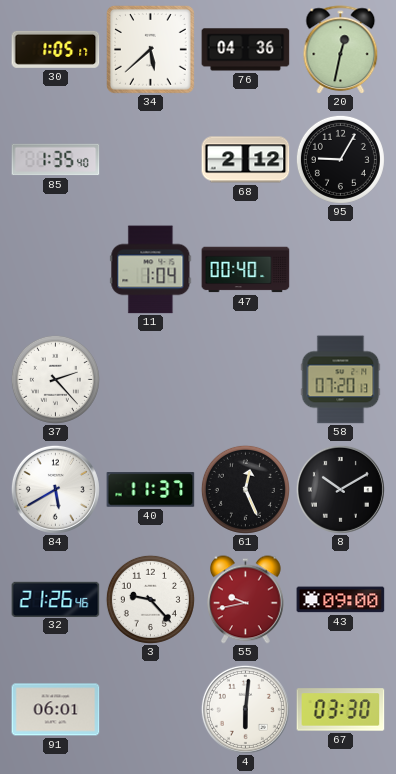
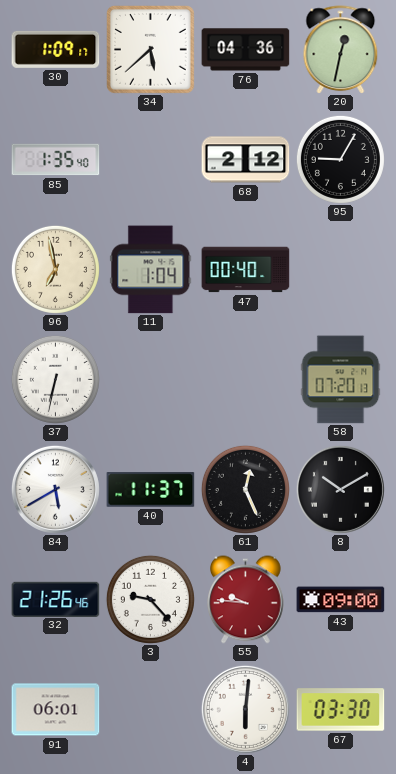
30: 1:05 -> 1:09
96: none -> 6:58
37: 2:23 -> 6:32
55: 9:43 -> 9:46
